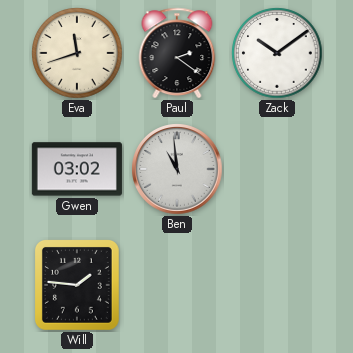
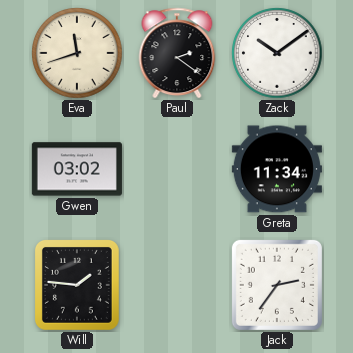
Ben: 10:59 -> none
Greta: none -> 11:34
Jack: none -> 2:36
